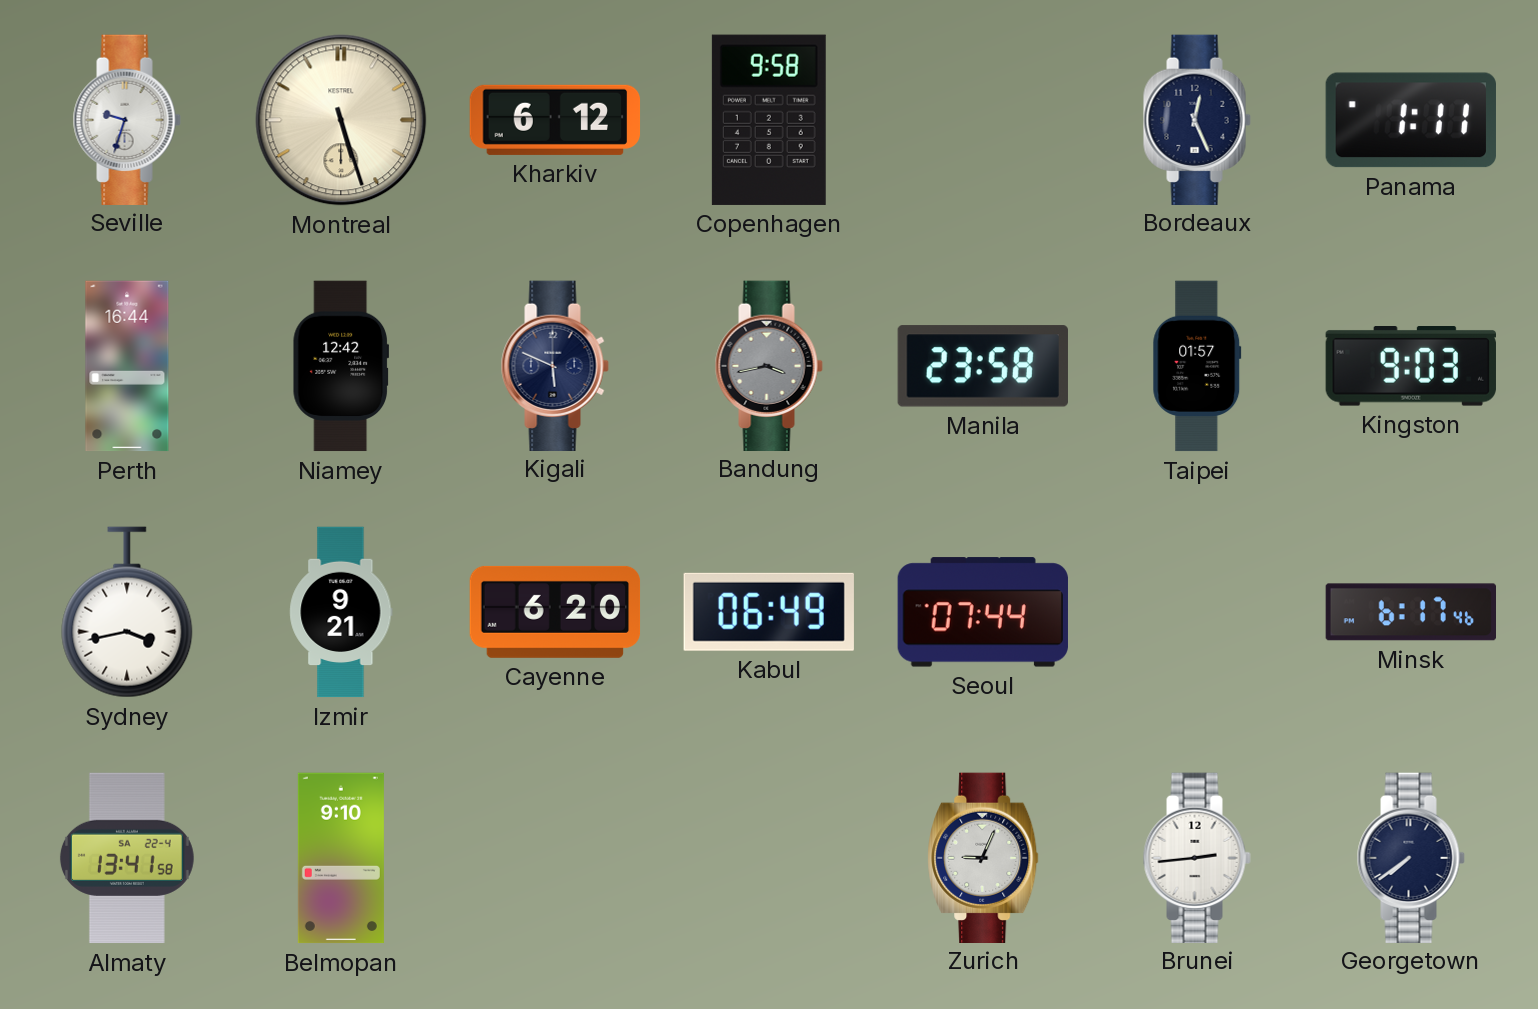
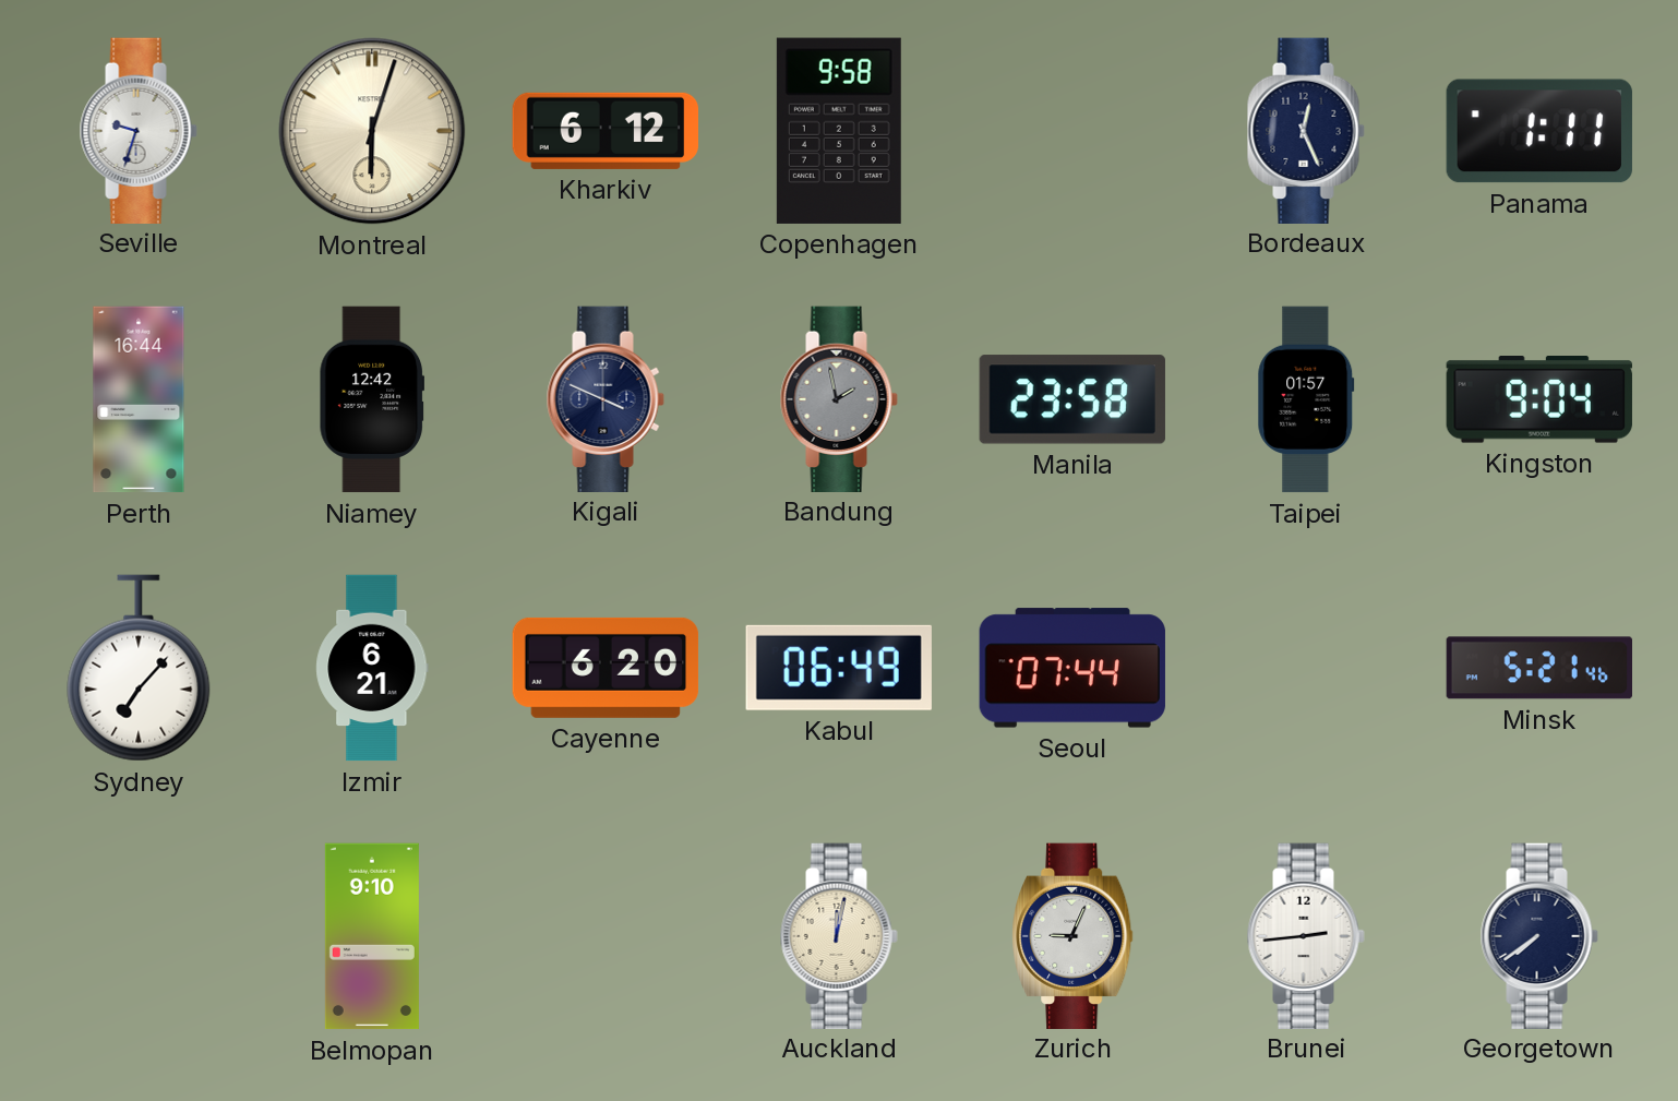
Montreal: 5:27 -> 6:03
Kigali: 5:49 -> 3:49
Bandung: 3:43 -> 1:58
Kingston: 9:03 -> 9:04
Sydney: 3:43 -> 7:07
Izmir: 9:21 -> 6:21
Minsk: 6:17 -> 5:21
Almaty: 13:41 -> none
Auckland: none -> 12:02
